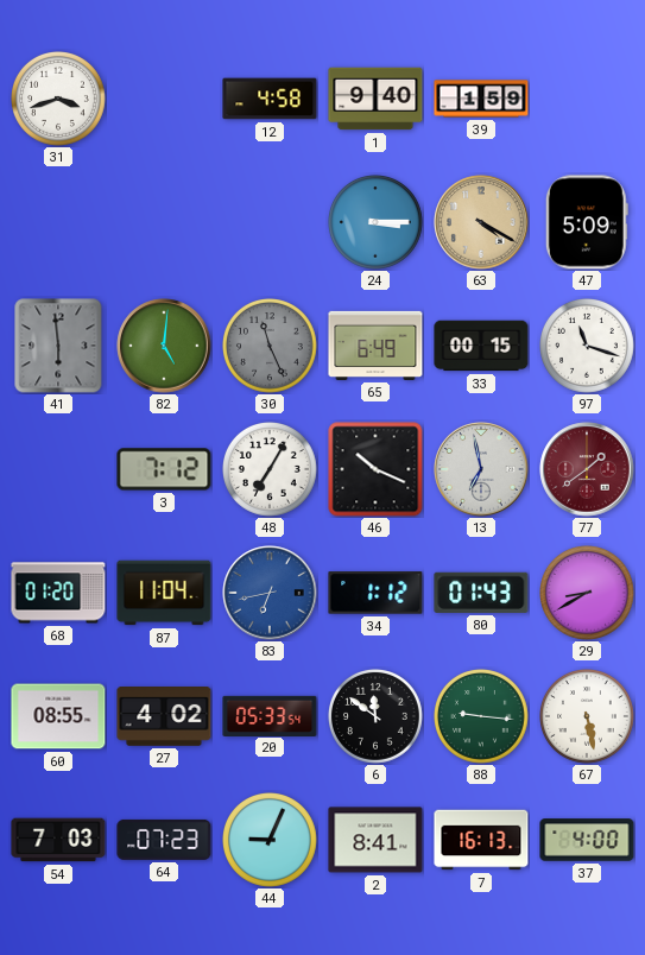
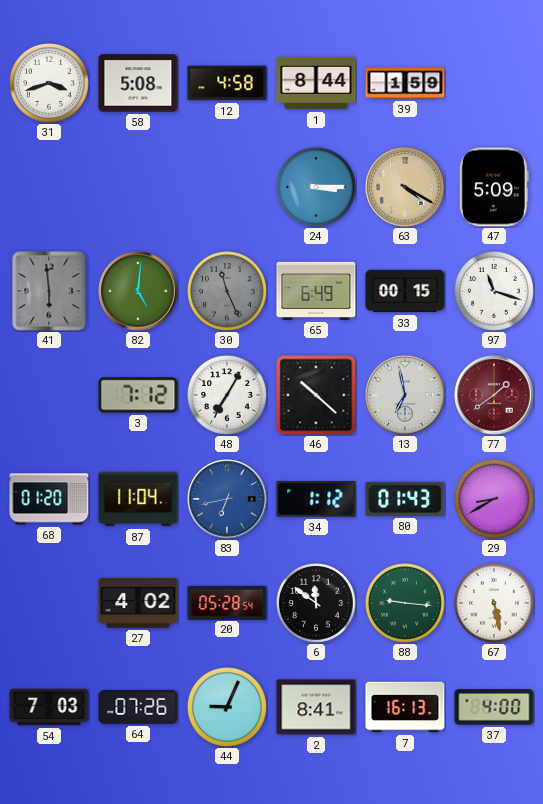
58: none -> 5:08
1: 9:40 -> 8:44
46: 10:19 -> 10:22
60: 08:55 -> none
20: 05:33 -> 05:28
64: 07:23 -> 07:26
